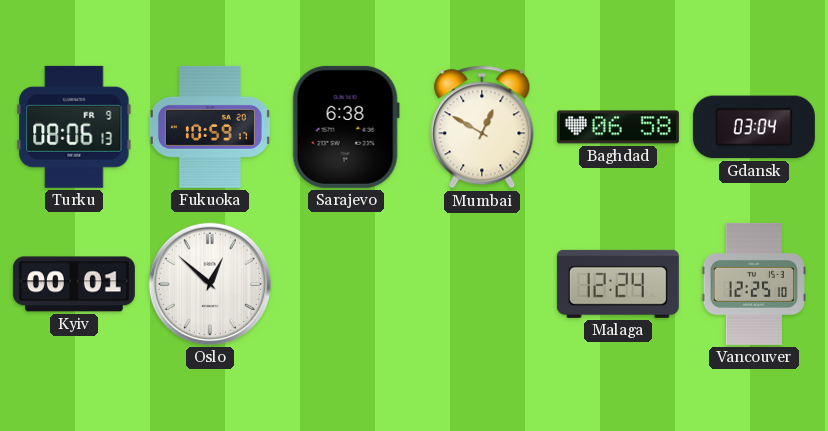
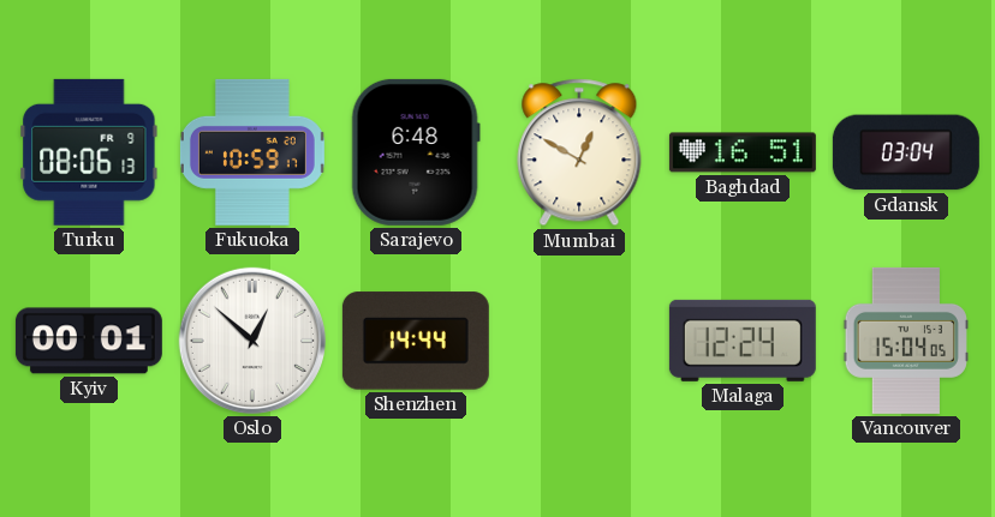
Sarajevo: 6:38 -> 6:48
Baghdad: 06:58 -> 16:51
Shenzhen: none -> 14:44
Vancouver: 12:25 -> 15:04
